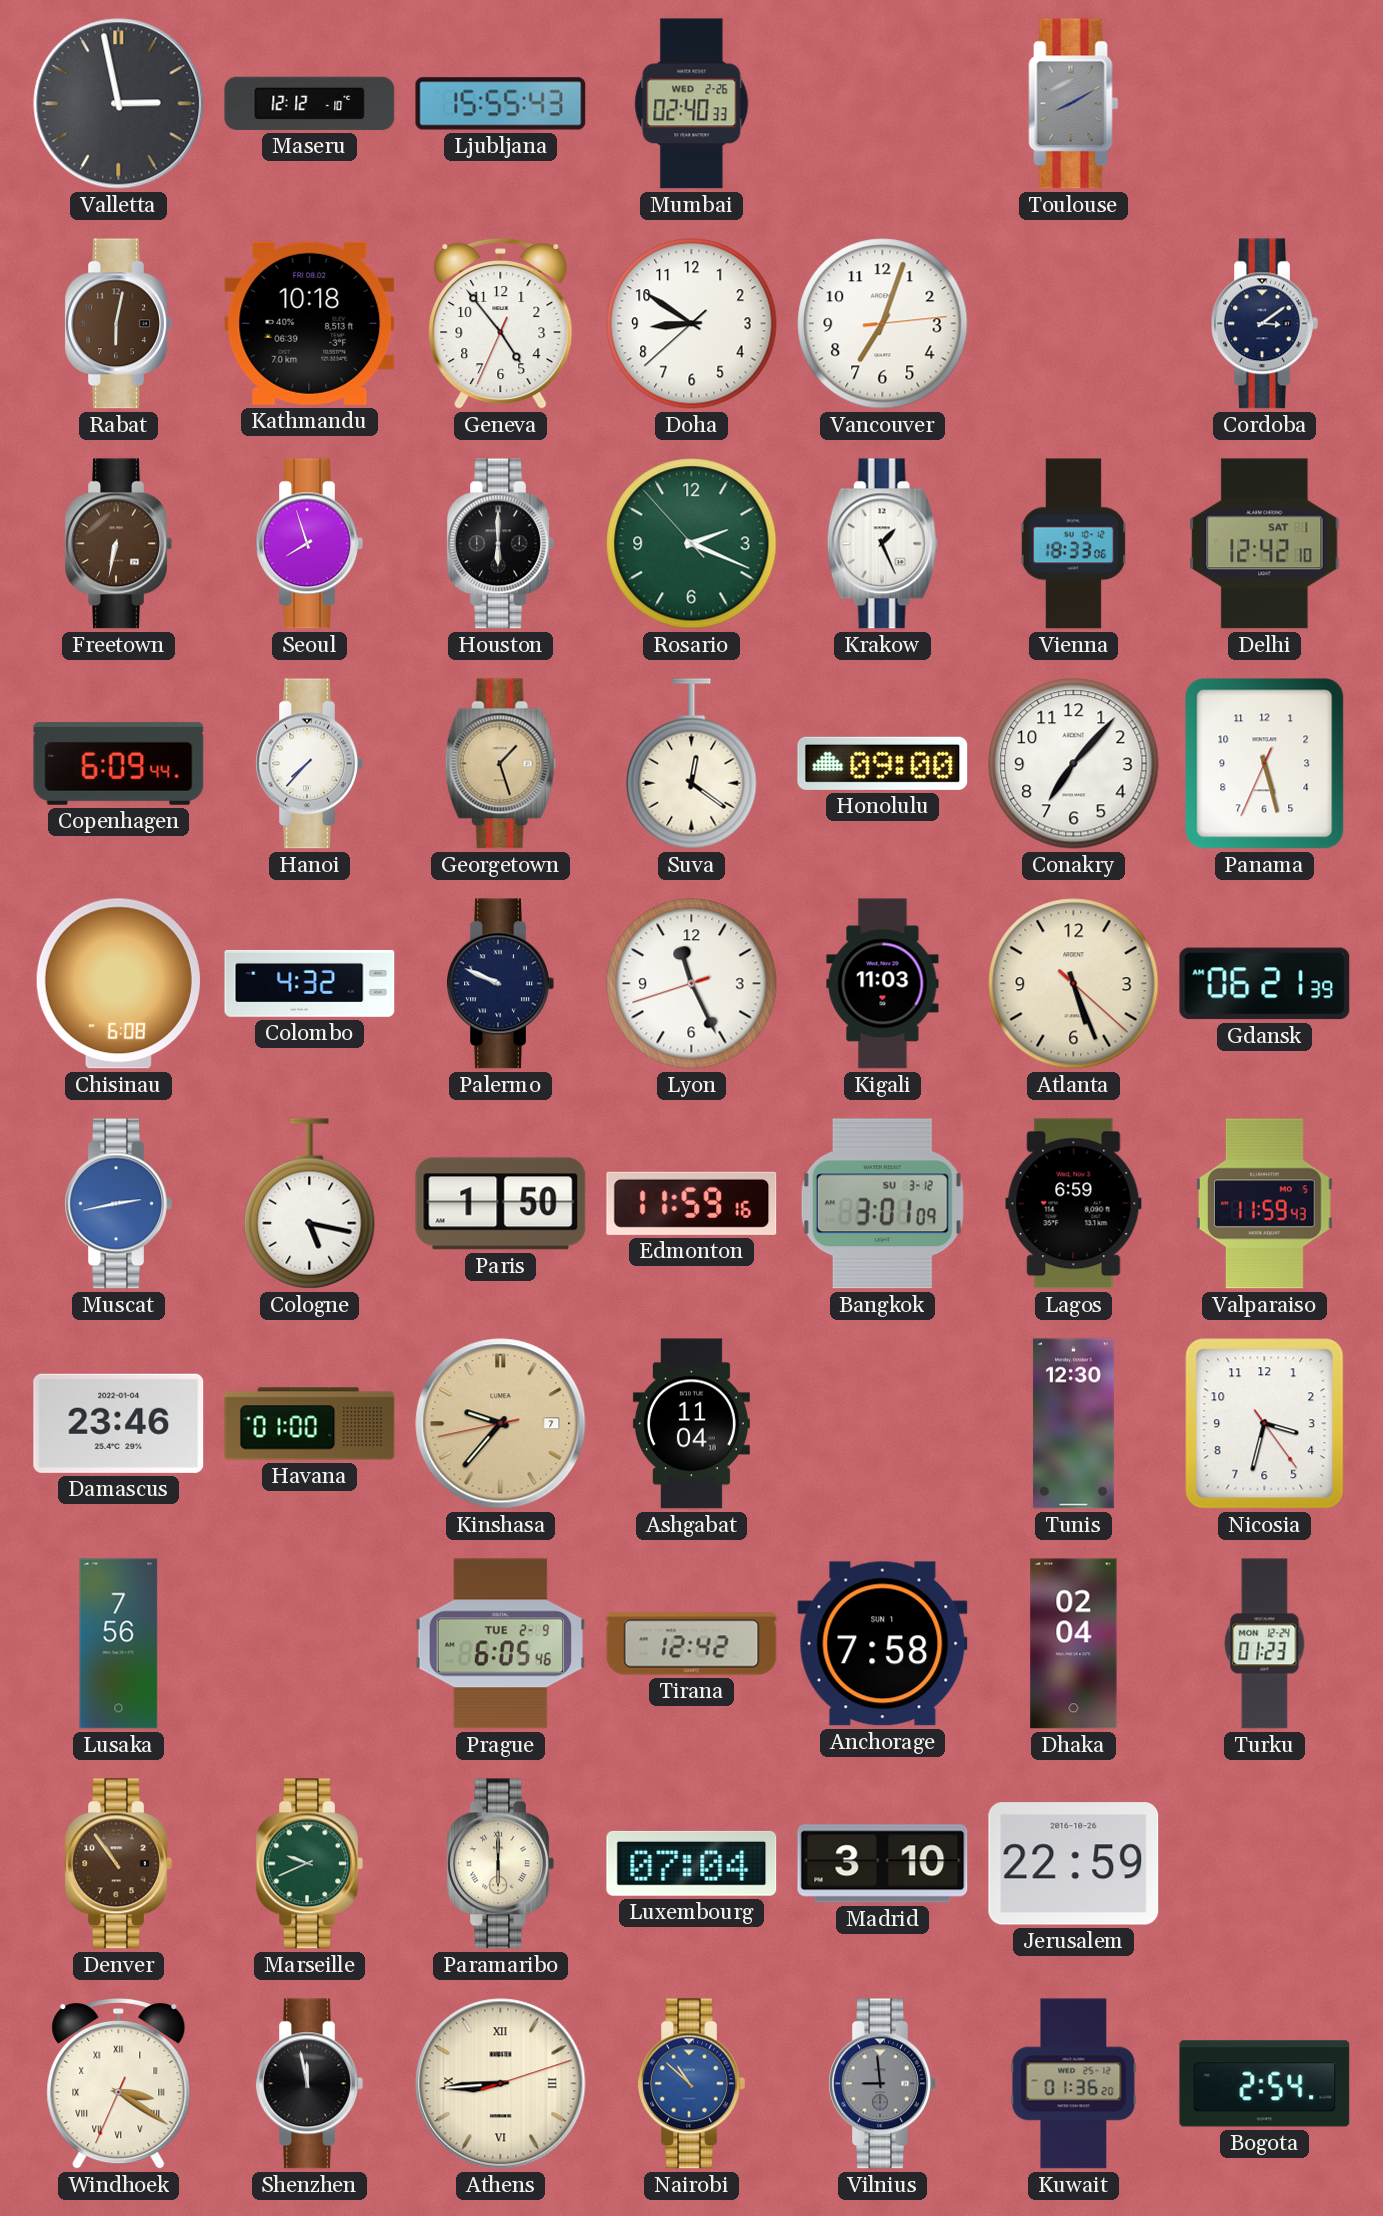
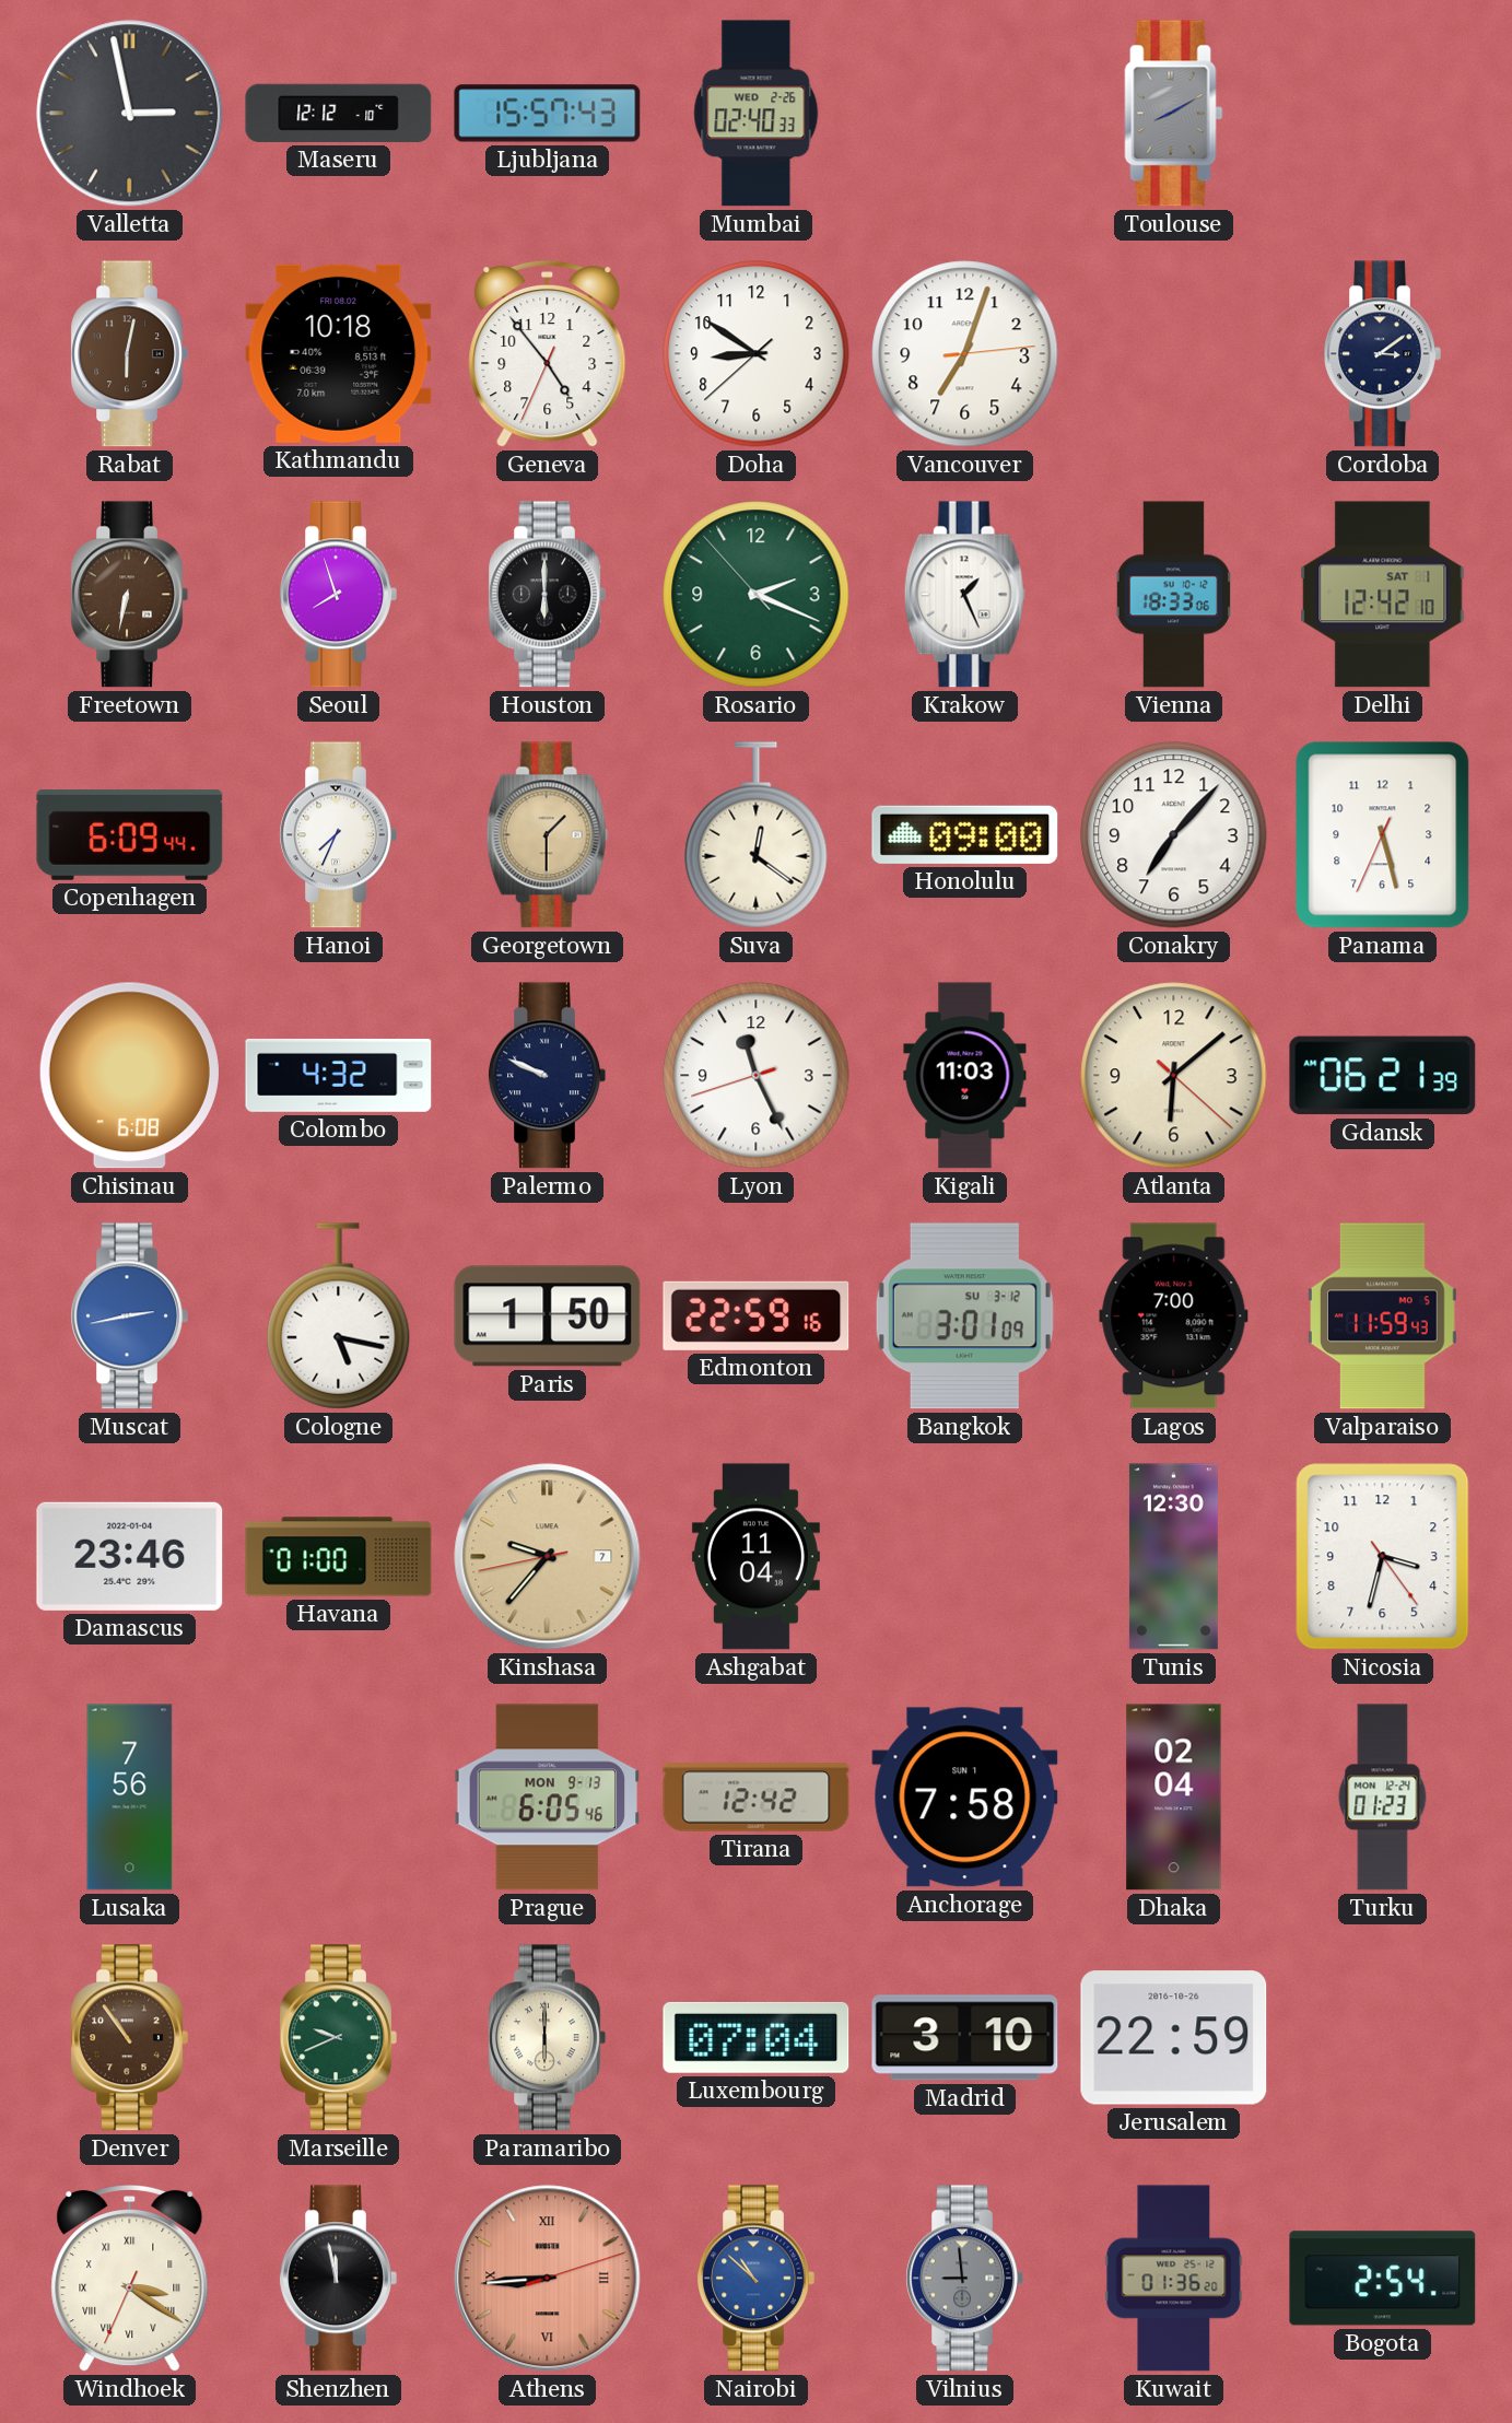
Ljubljana: 15:55 -> 15:57
Hanoi: 7:37 -> 7:34
Georgetown: 1:27 -> 1:30
Atlanta: 5:26 -> 6:08
Edmonton: 11:59 -> 22:59
Lagos: 6:59 -> 7:00
Prague date: TUE 2-9 -> MON 9-13
Athens dial: cream -> salmon
